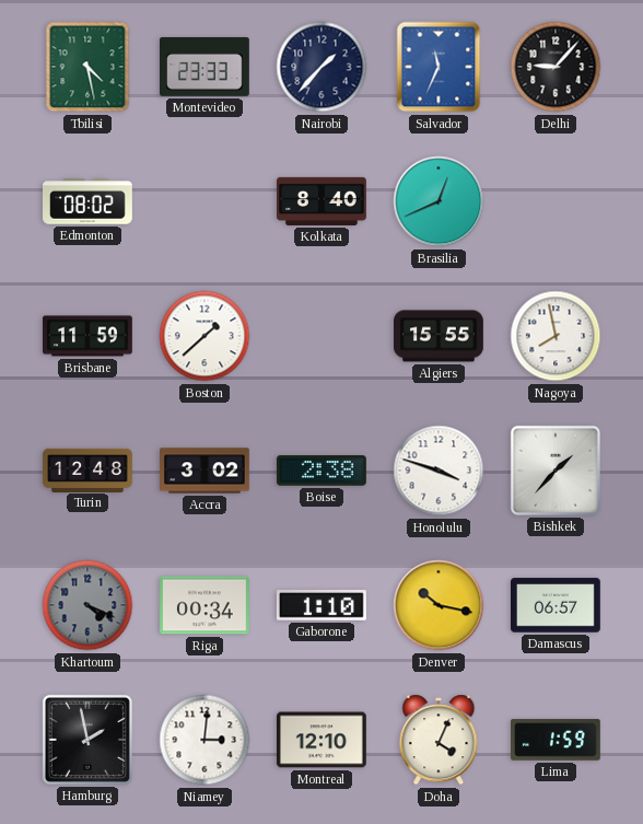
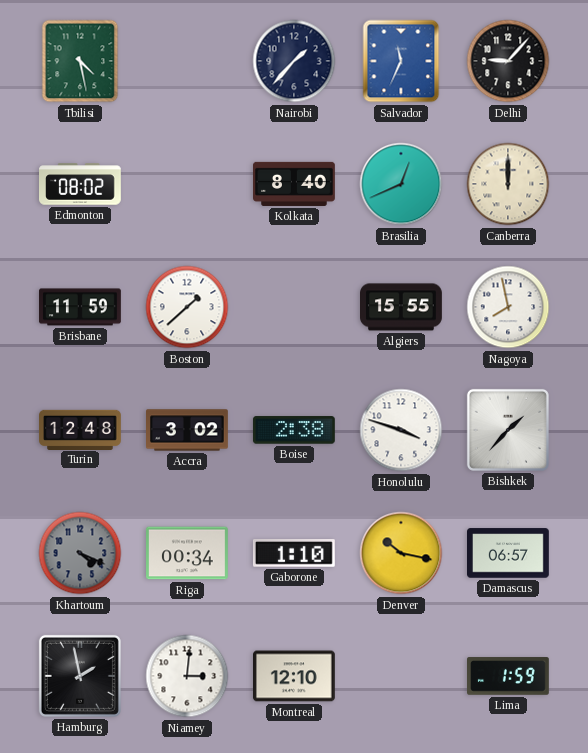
Montevideo: 23:33 -> none
Canberra: none -> 12:00
Doha: 4:04 -> none
